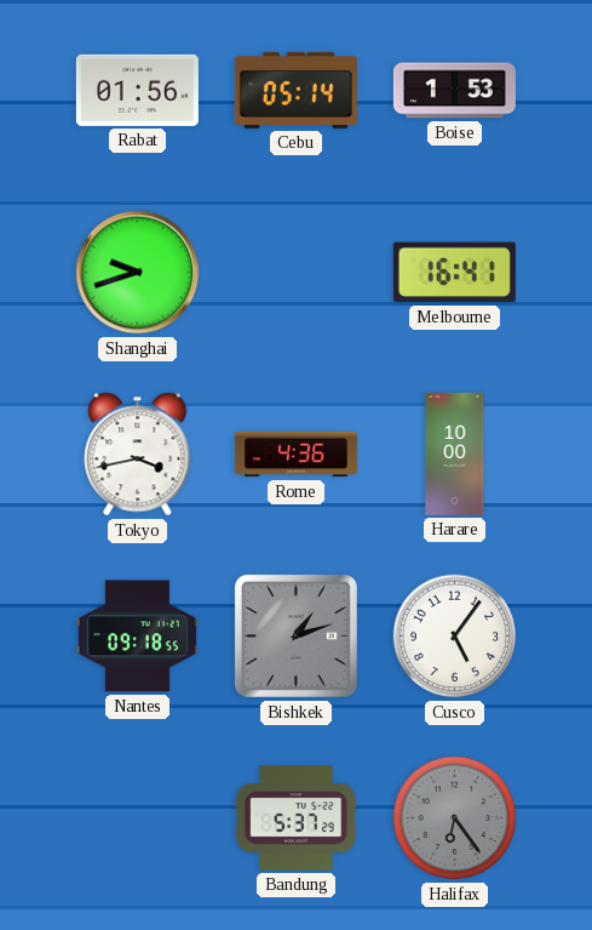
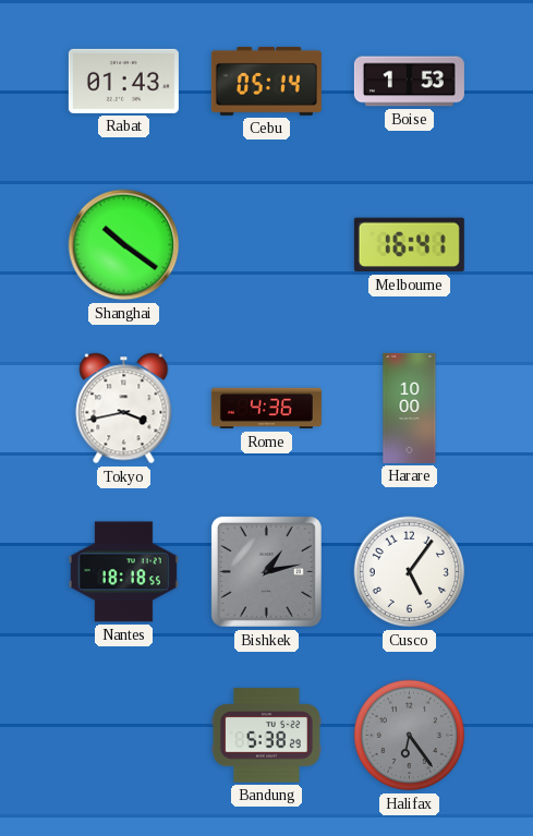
Rabat: 01:56 -> 01:43
Shanghai: 9:42 -> 10:21
Nantes: 09:18 -> 18:18
Bishkek: 1:12 -> 1:13
Bandung: 5:37 -> 5:38
